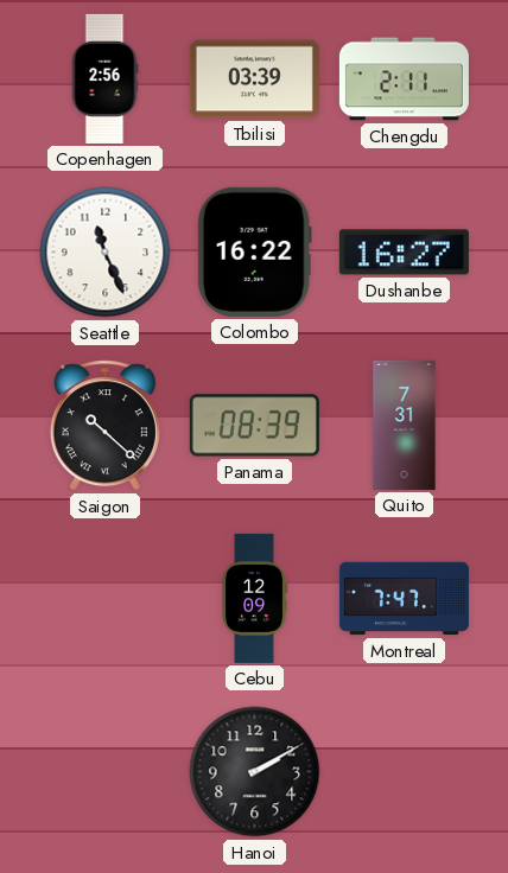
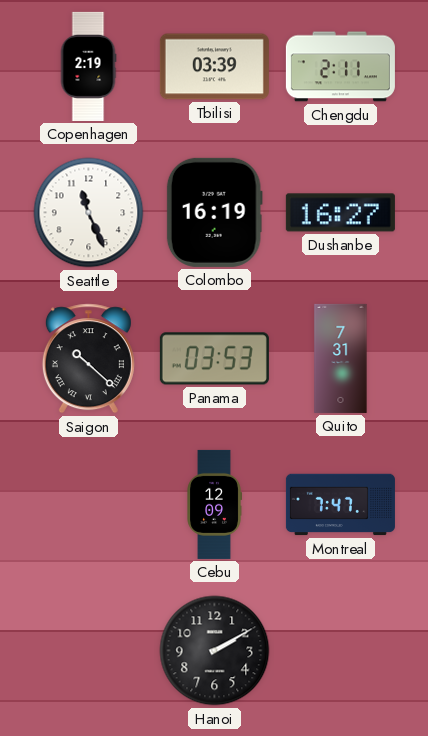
Copenhagen: 2:56 -> 2:19
Colombo: 16:22 -> 16:19
Panama: 08:39 -> 03:53
